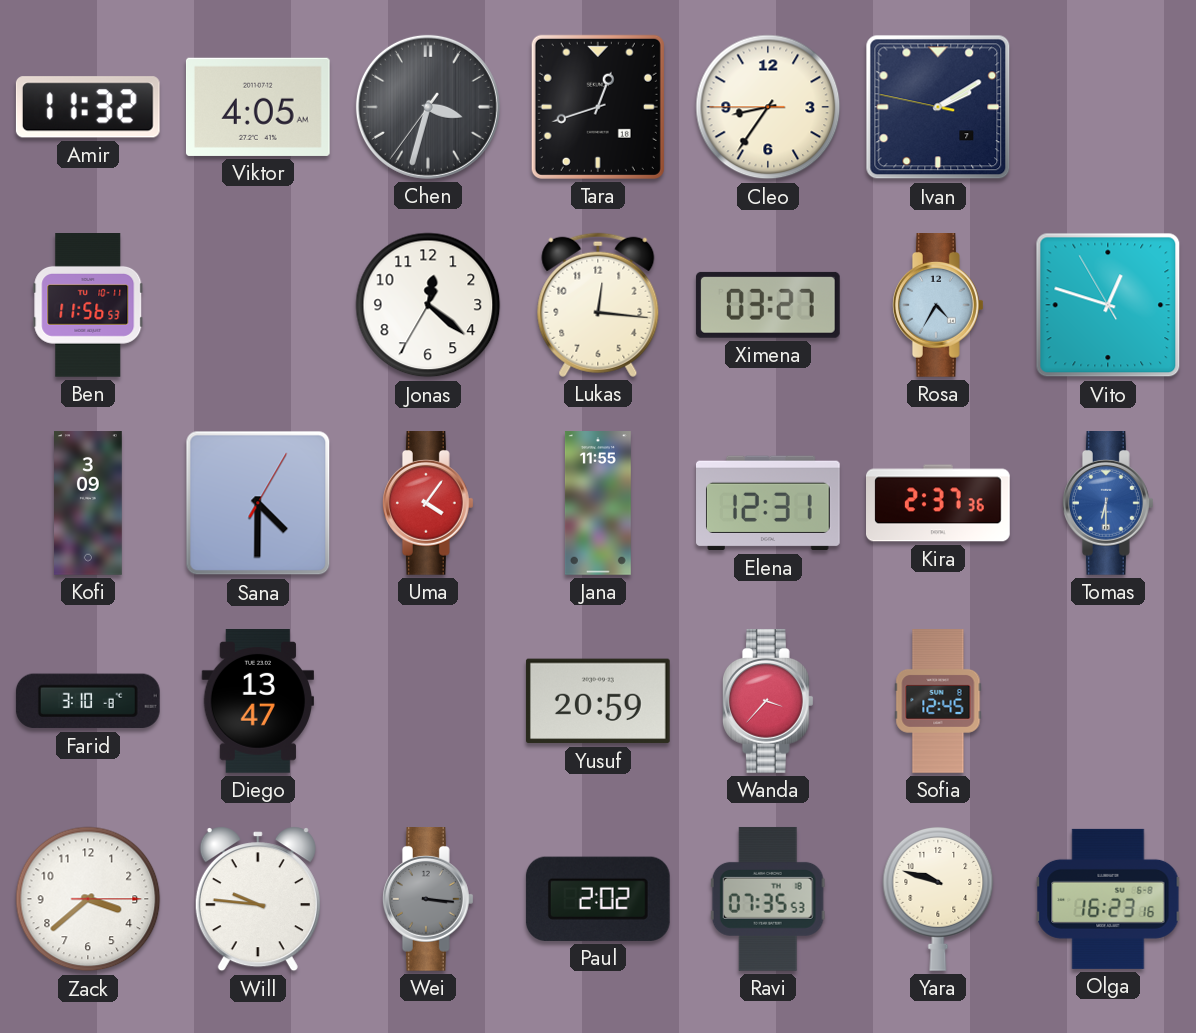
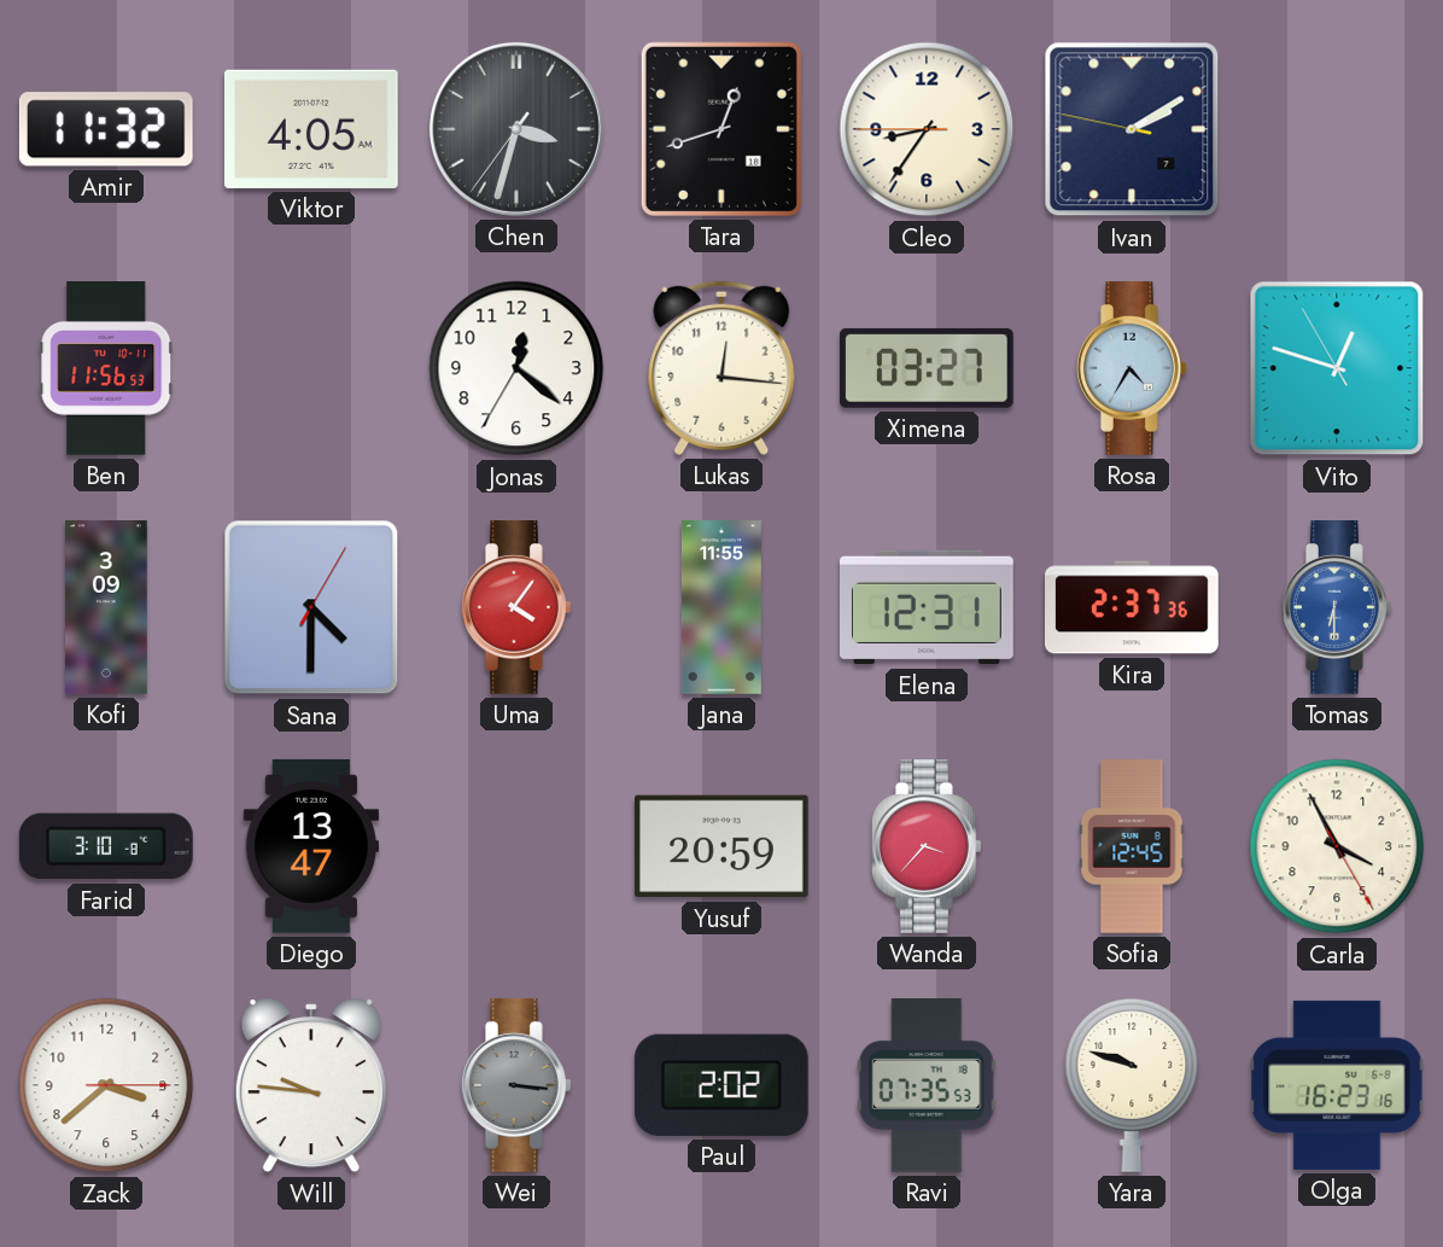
Carla: none -> 3:55
